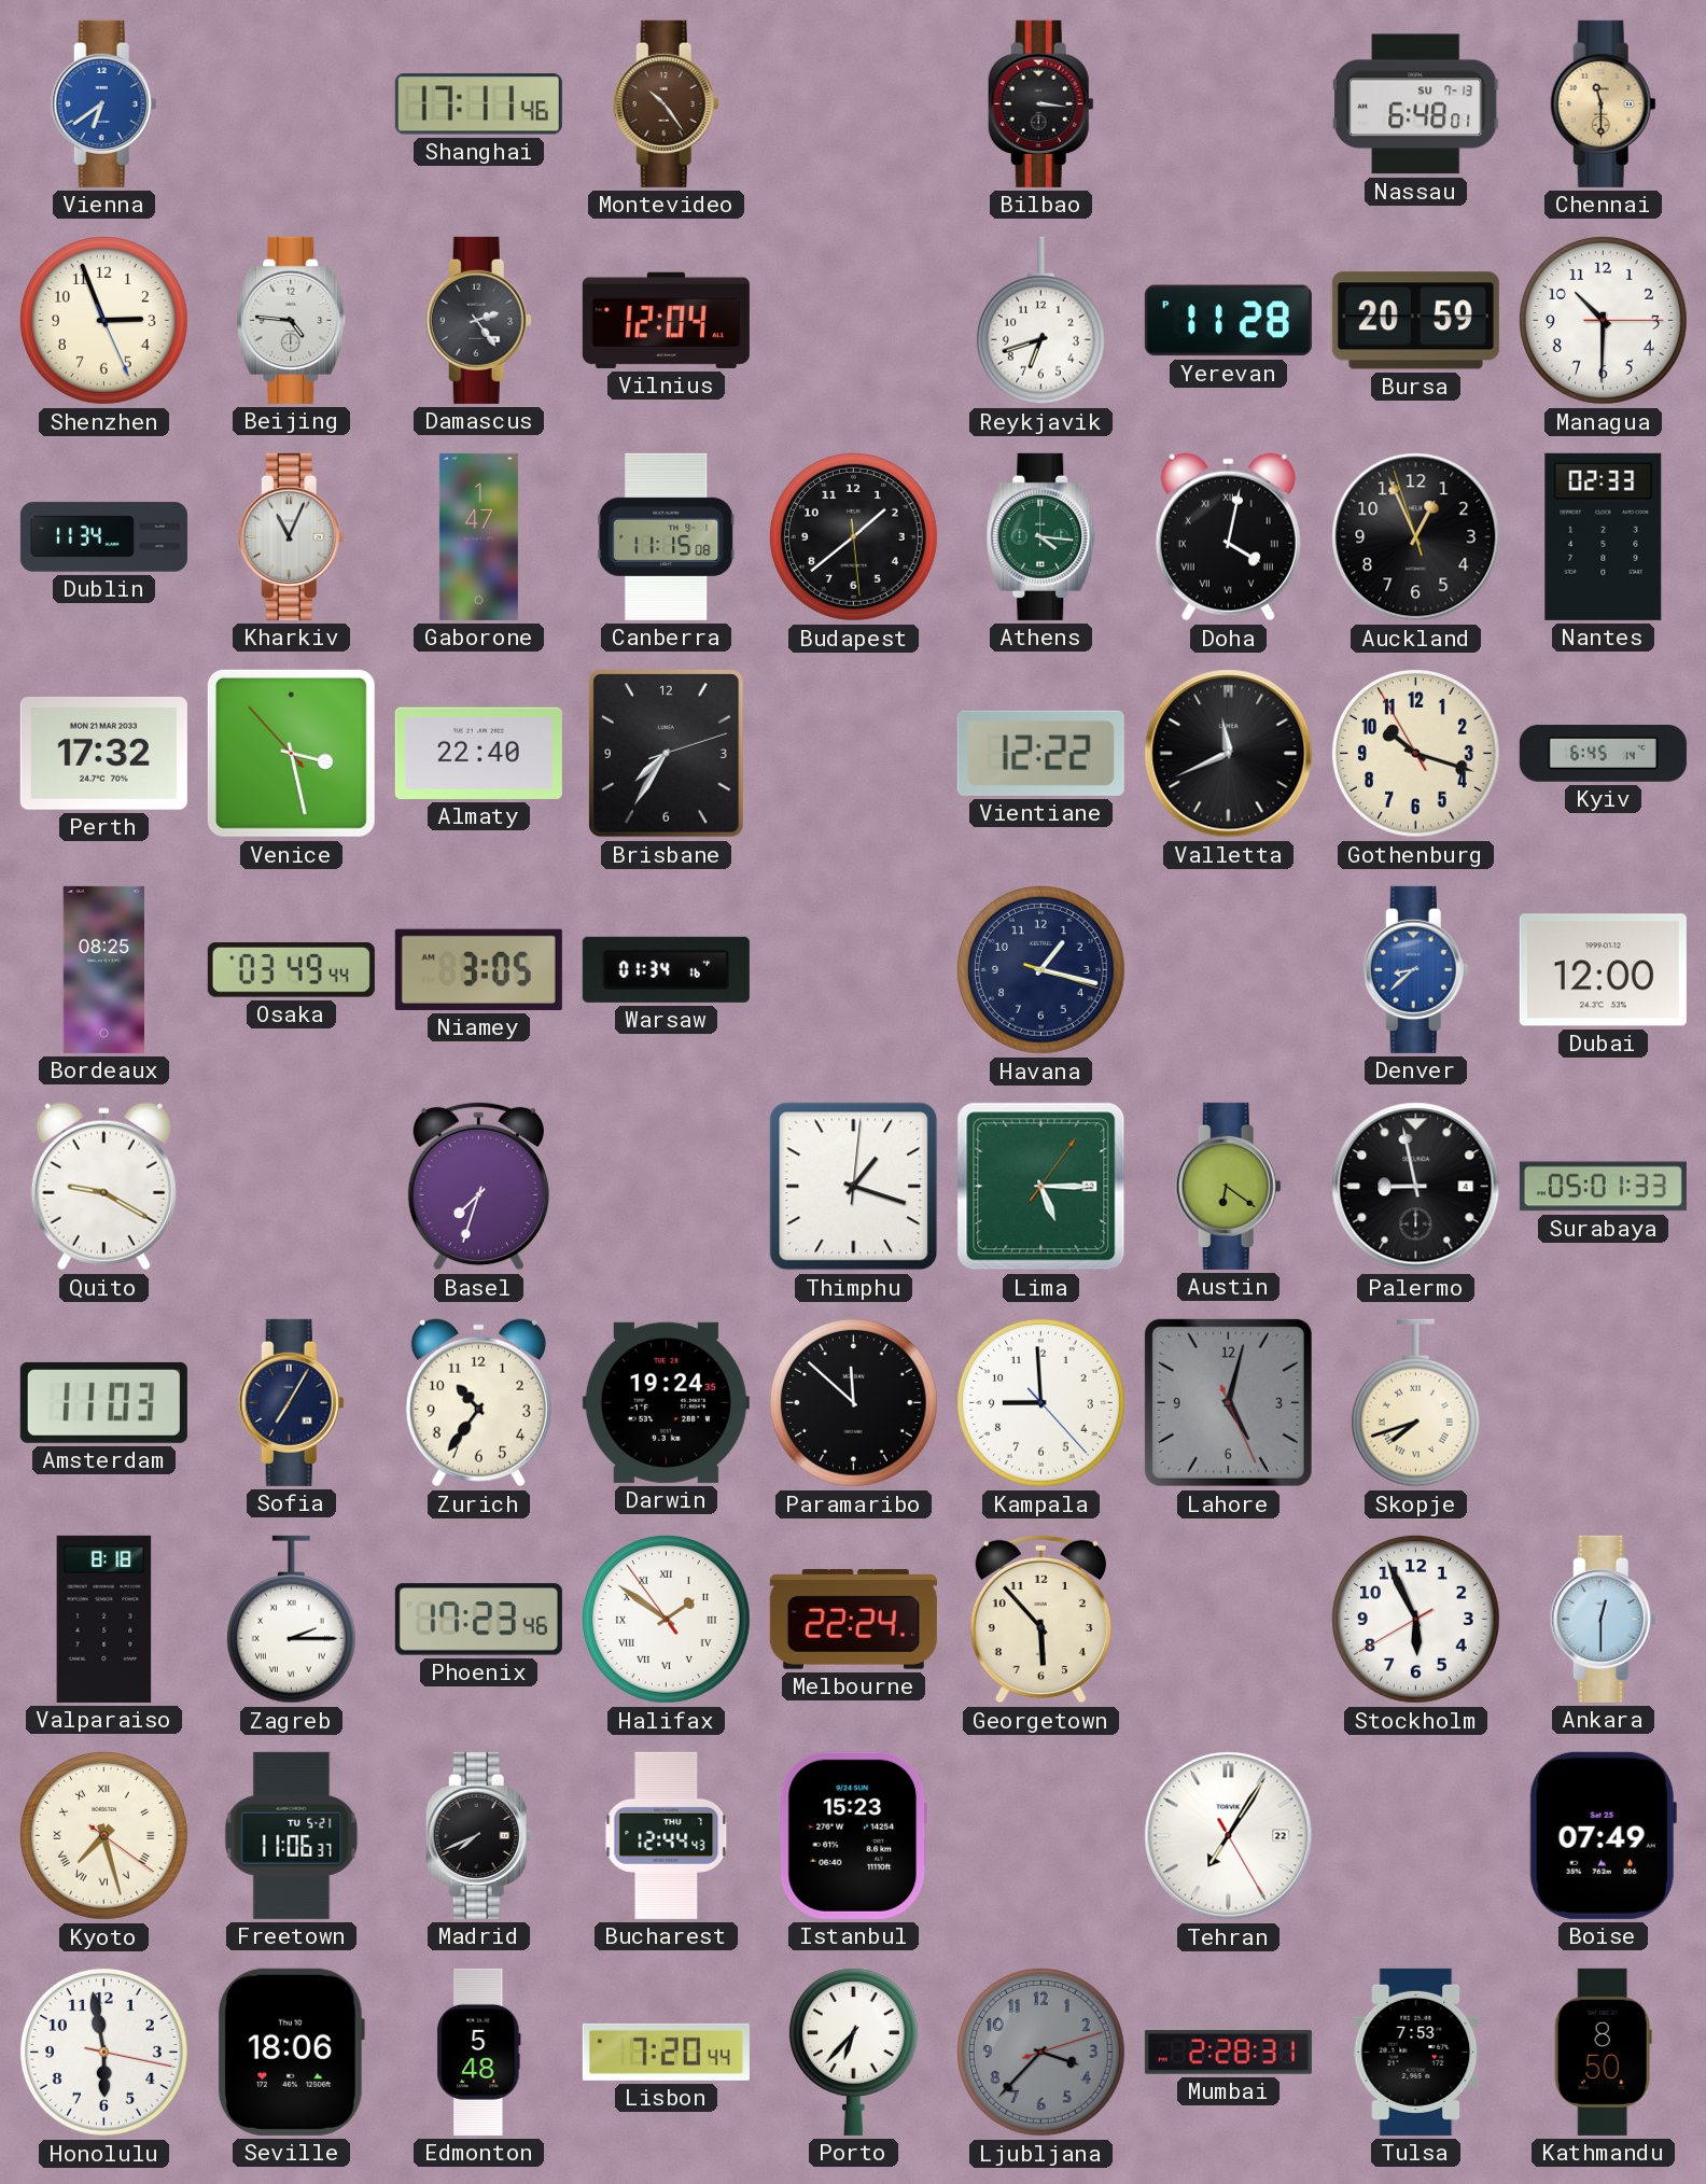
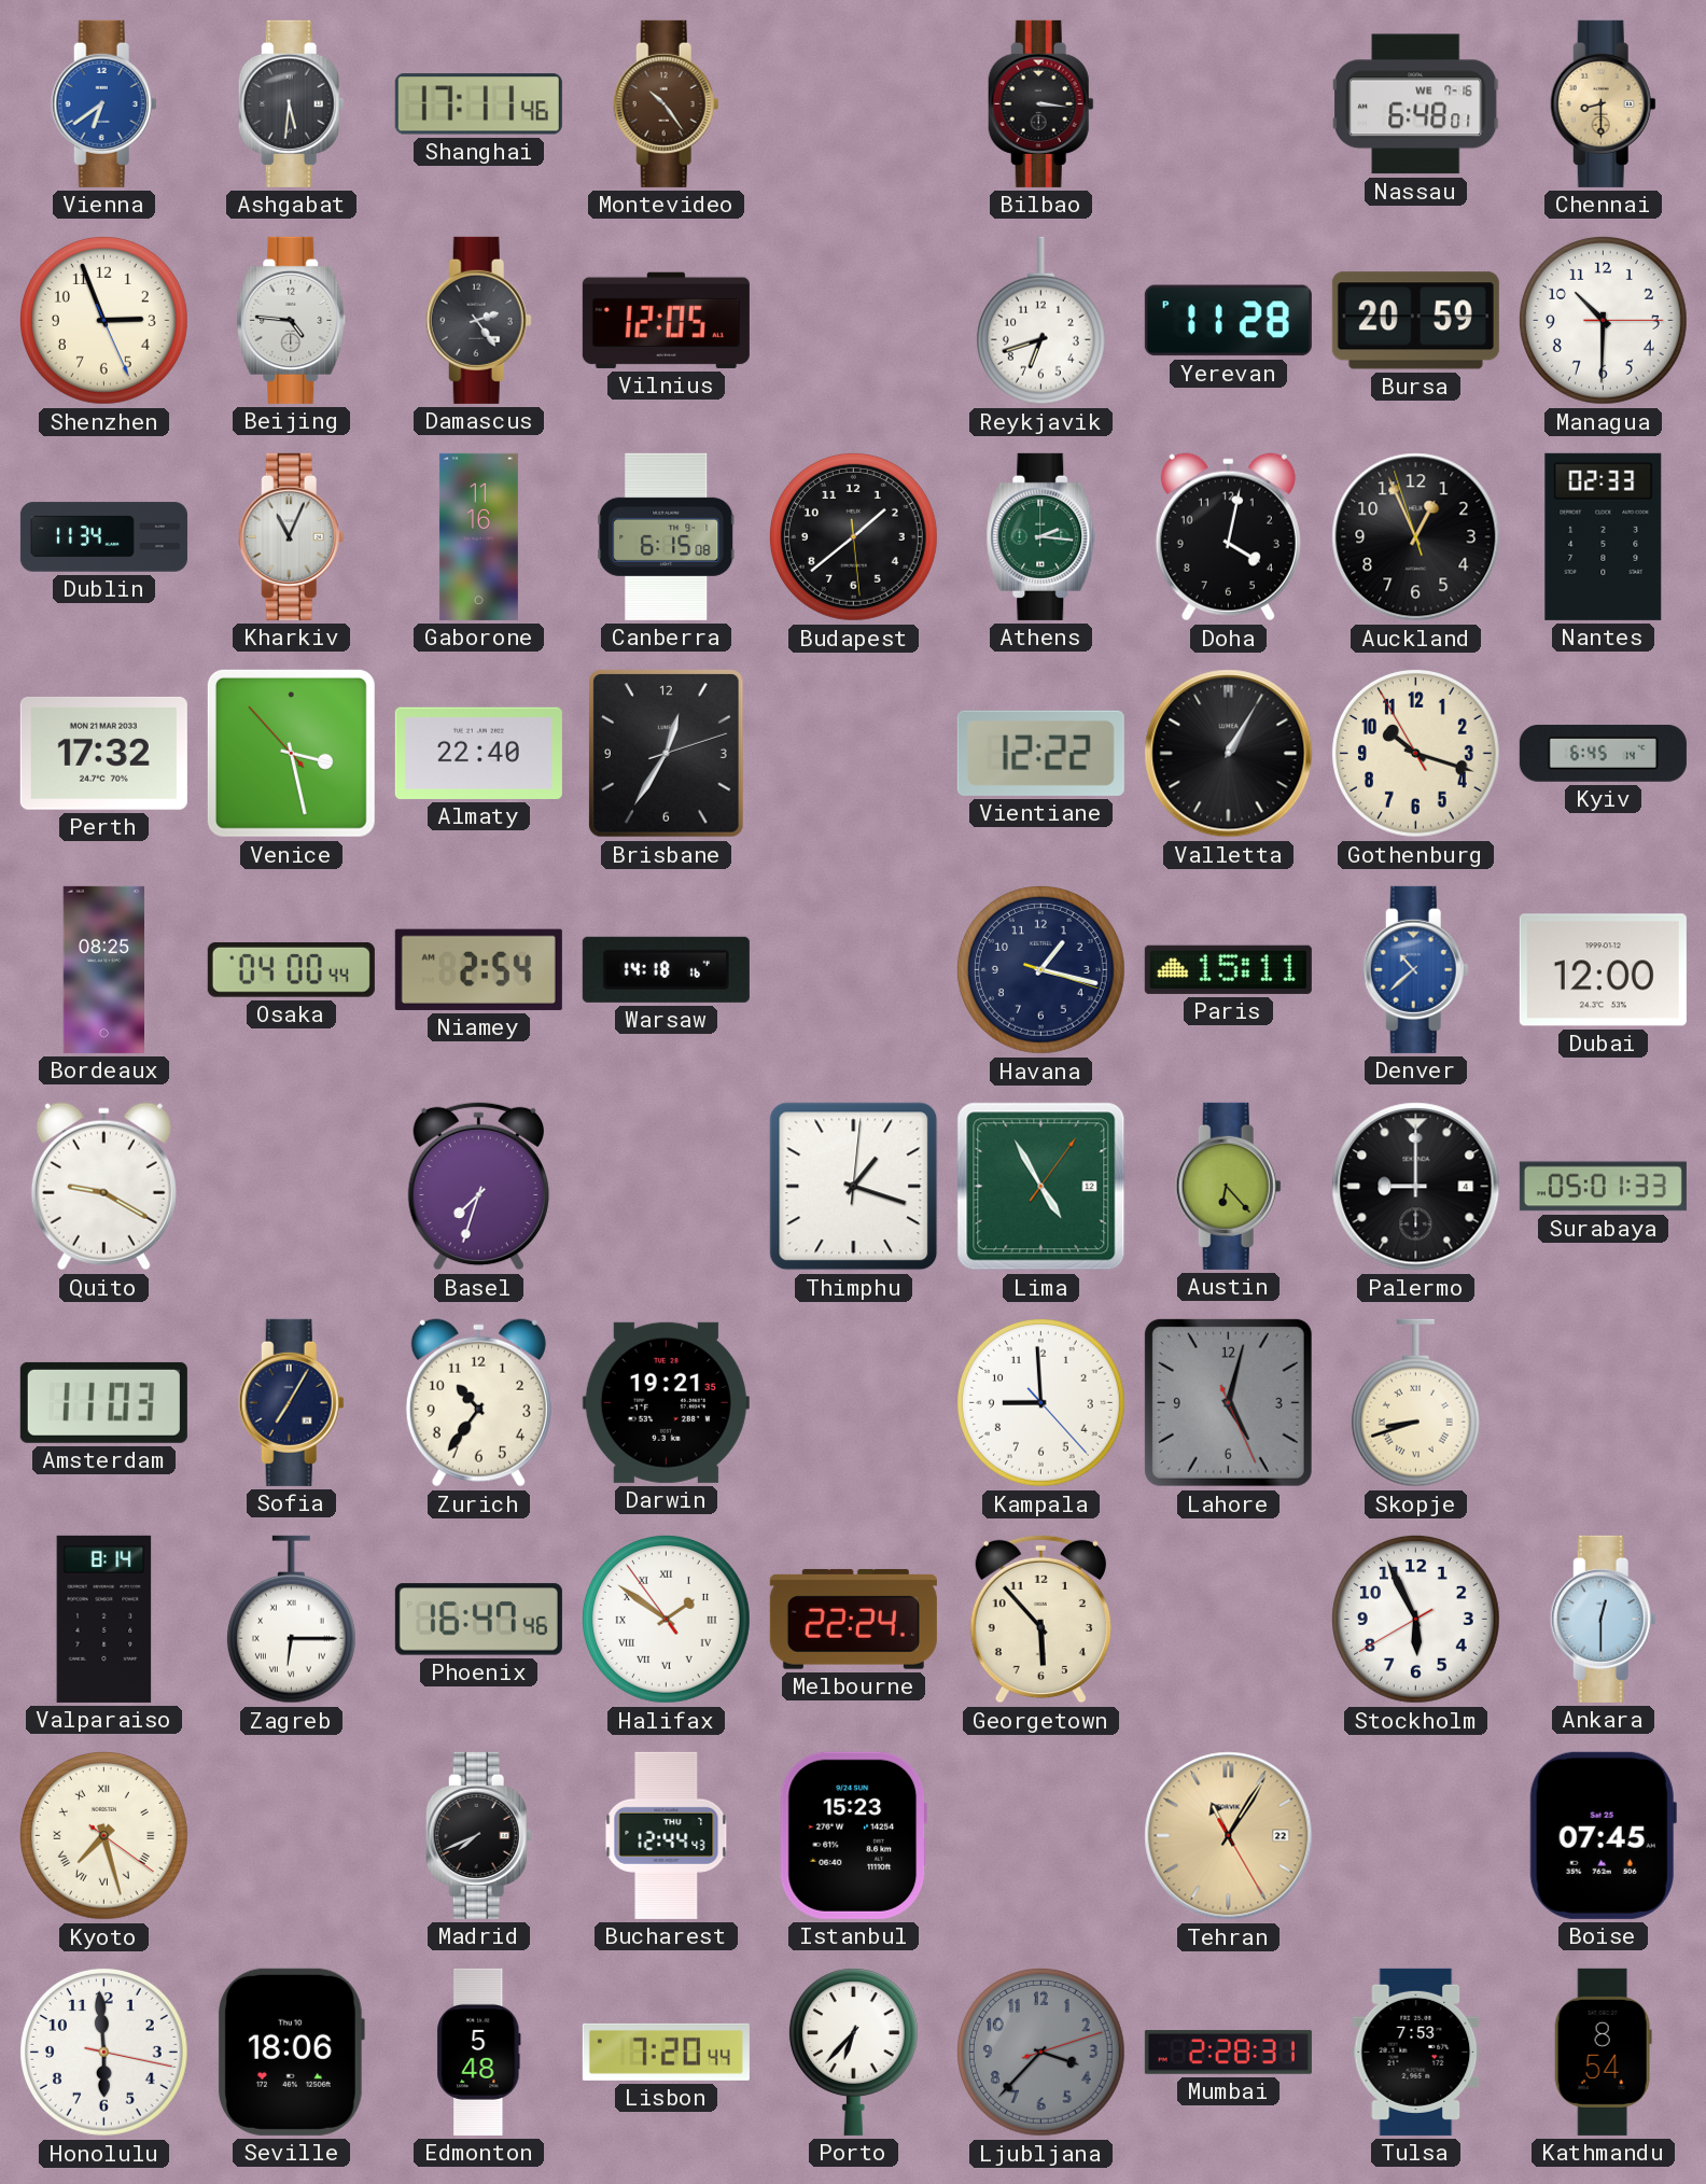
Ashgabat: none -> 5:31
Nassau date: SU 7-13 -> WE 7-16
Chennai: 11:30 -> 8:30
Vilnius: 12:04 -> 12:05
Gaborone: 1:47 -> 11:16
Canberra: 11:15 -> 6:15
Athens: 4:16 -> 2:16
Doha numerals: Roman -> Arabic
Brisbane: 7:35 -> 12:35
Valletta: 11:41 -> 1:05
Osaka: 03:49 -> 04:00
Niamey: 3:05 -> 2:54
Warsaw: 01:34 -> 14:18
Paris: none -> 15:11
Denver: 8:38 -> 10:38
Lima: 5:15 -> 4:55
Austin: 6:21 -> 6:23
Palermo: 8:58 -> 9:00
Darwin: 19:24 -> 19:21
Paramaribo: 11:52 -> none
Skopje: 7:42 -> 8:42
Valparaiso: 8:18 -> 8:14
Zagreb: 2:15 -> 6:15
Phoenix: 17:23 -> 16:47
Freetown: 11:06 -> none
Tehran: 7:05 -> 11:05
Tehran dial: white -> champagne
Boise: 07:49 -> 07:45
Honolulu: 5:58 -> 5:59
Kathmandu: 8:50 -> 8:54
